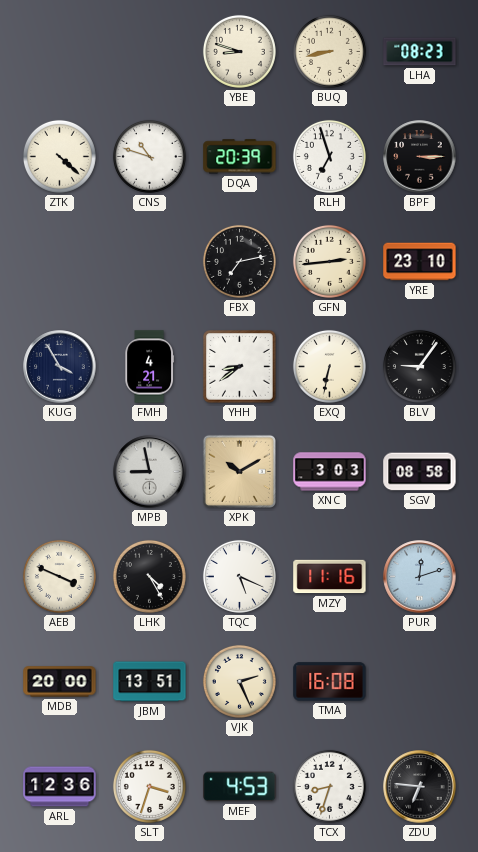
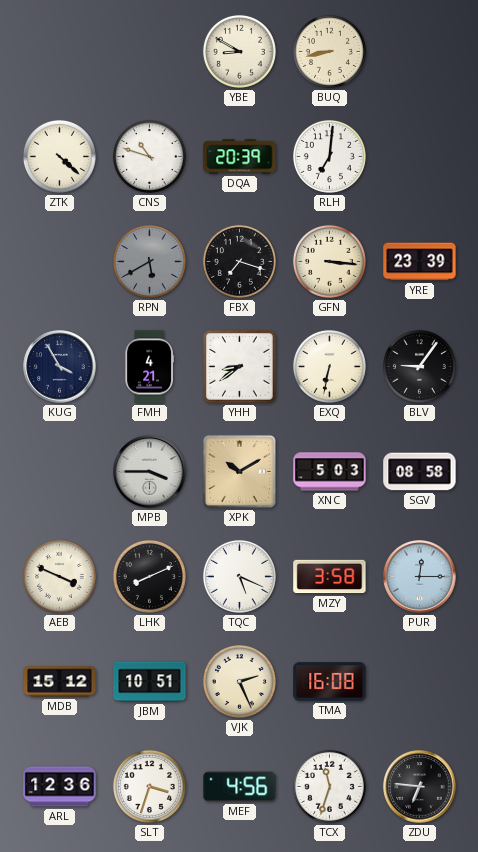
YBE: 8:48 -> 8:50
LHA: 08:23 -> none
RLH: 6:57 -> 7:01
BPF: 3:15 -> none
RPN: none -> 5:40
FBX: 7:13 -> 7:18
GFN: 2:44 -> 3:16
YRE: 23:10 -> 23:39
MPB: 8:58 -> 3:45
XNC: 3:03 -> 5:03
LHK: 4:25 -> 8:11
MZY: 11:16 -> 3:58
PUR: 12:12 -> 12:15
MDB: 20:00 -> 15:12
JBM: 13:51 -> 10:51
MEF: 4:53 -> 4:56
TCX: 8:33 -> 11:33
